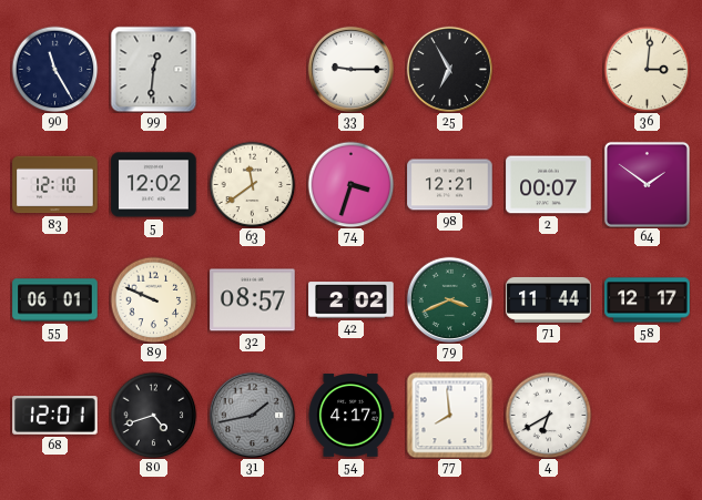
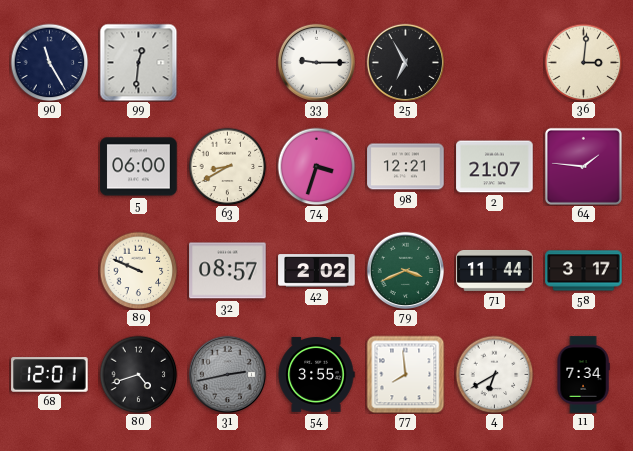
83: 12:10 -> none
5: 12:02 -> 06:00
63: 11:39 -> 8:40
2: 00:07 -> 21:07
64: 1:51 -> 1:46
55: 06:01 -> none
58: 12:17 -> 3:17
31: 1:43 -> 2:43
54: 4:17 -> 3:55
11: none -> 7:34
